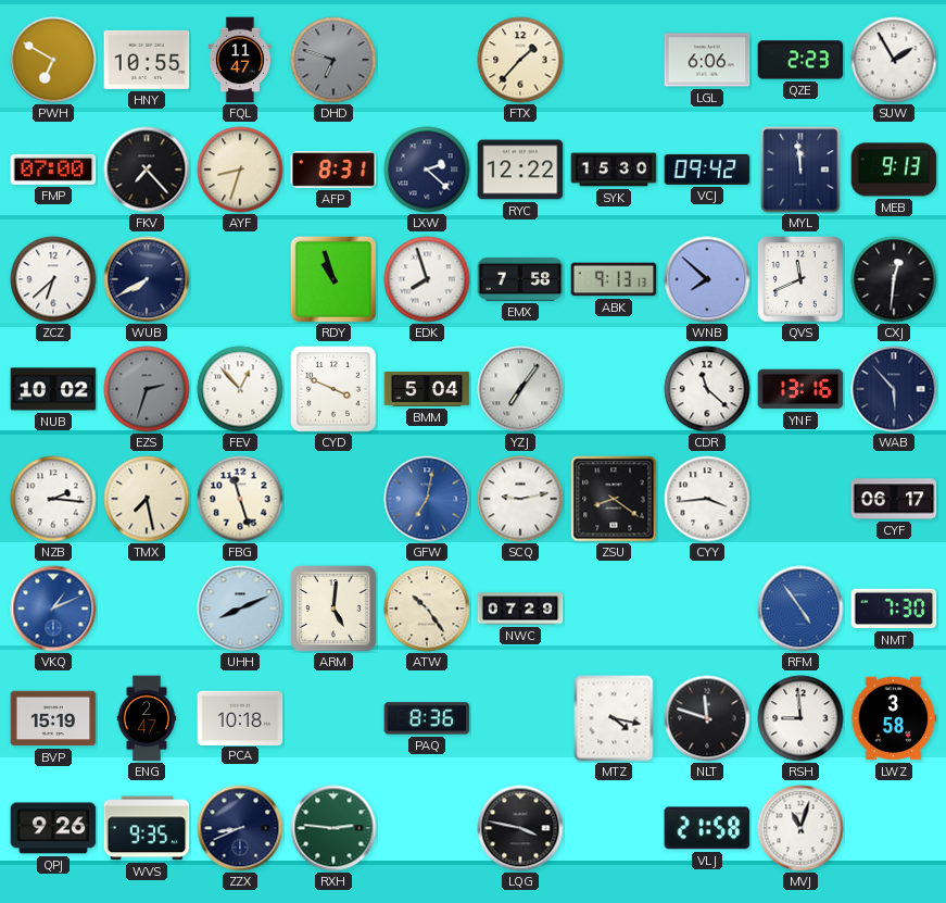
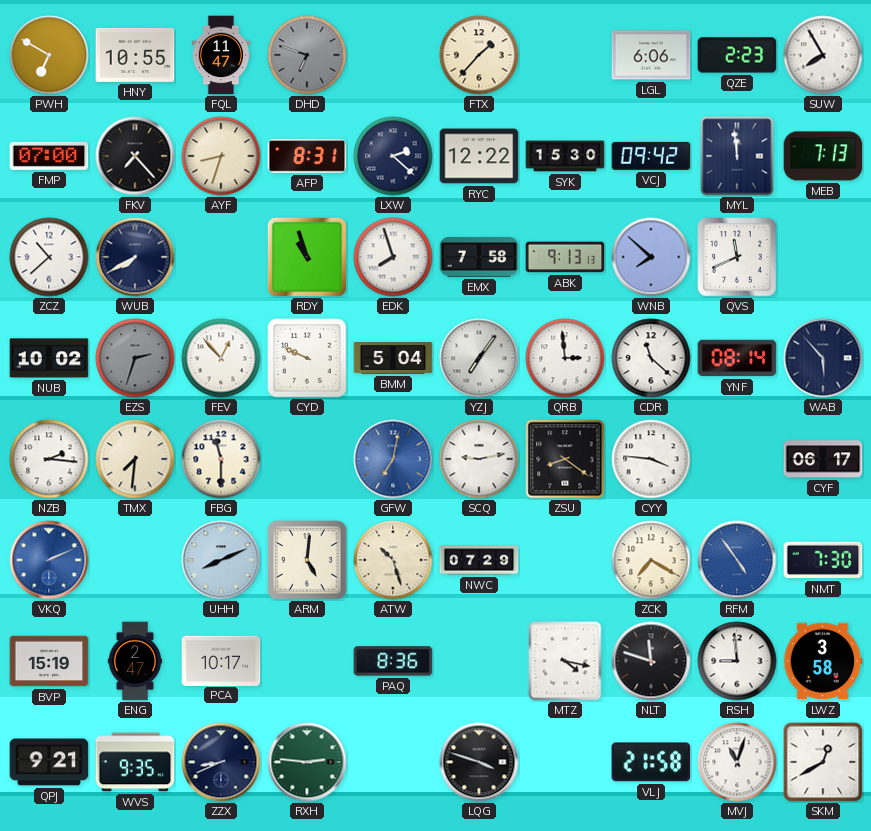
SUW: 1:55 -> 7:55
MEB: 9:13 -> 7:13
ZCZ: 6:38 -> 10:38
CXJ: 12:31 -> none
CYD: 3:49 -> 9:49
QRB: none -> 2:59
YNF: 13:16 -> 08:14
TMX: 7:28 -> 7:31
FBG: 11:27 -> 11:30
CYY: 3:44 -> 3:46
VKQ: 1:11 -> 2:11
ATW: 10:24 -> 10:27
ZCK: none -> 7:20
PCA: 10:18 -> 10:17
QPJ: 9:26 -> 9:21
LQG: 3:47 -> 3:48
SKM: none -> 12:40
